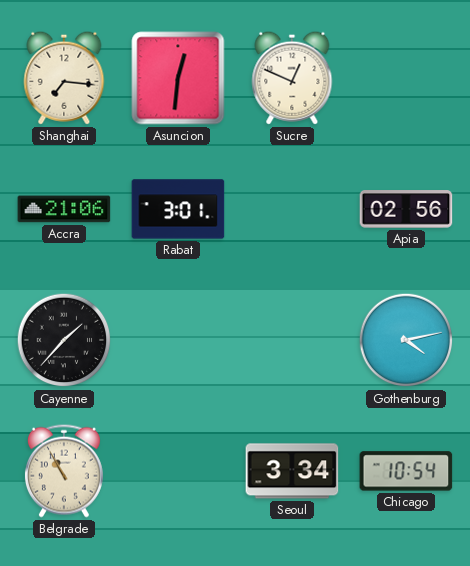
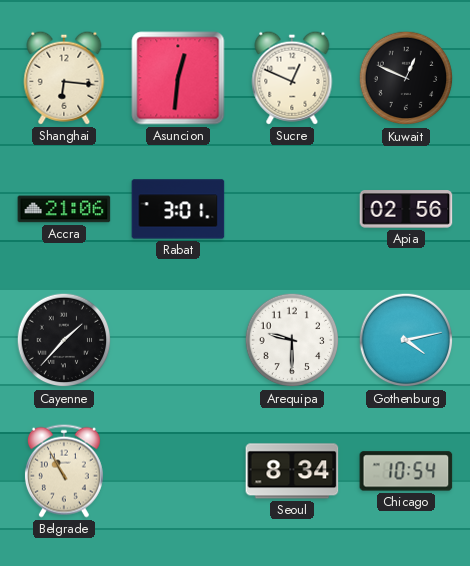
Shanghai: 7:16 -> 6:16
Kuwait: none -> 12:49
Arequipa: none -> 9:30
Seoul: 3:34 -> 8:34
